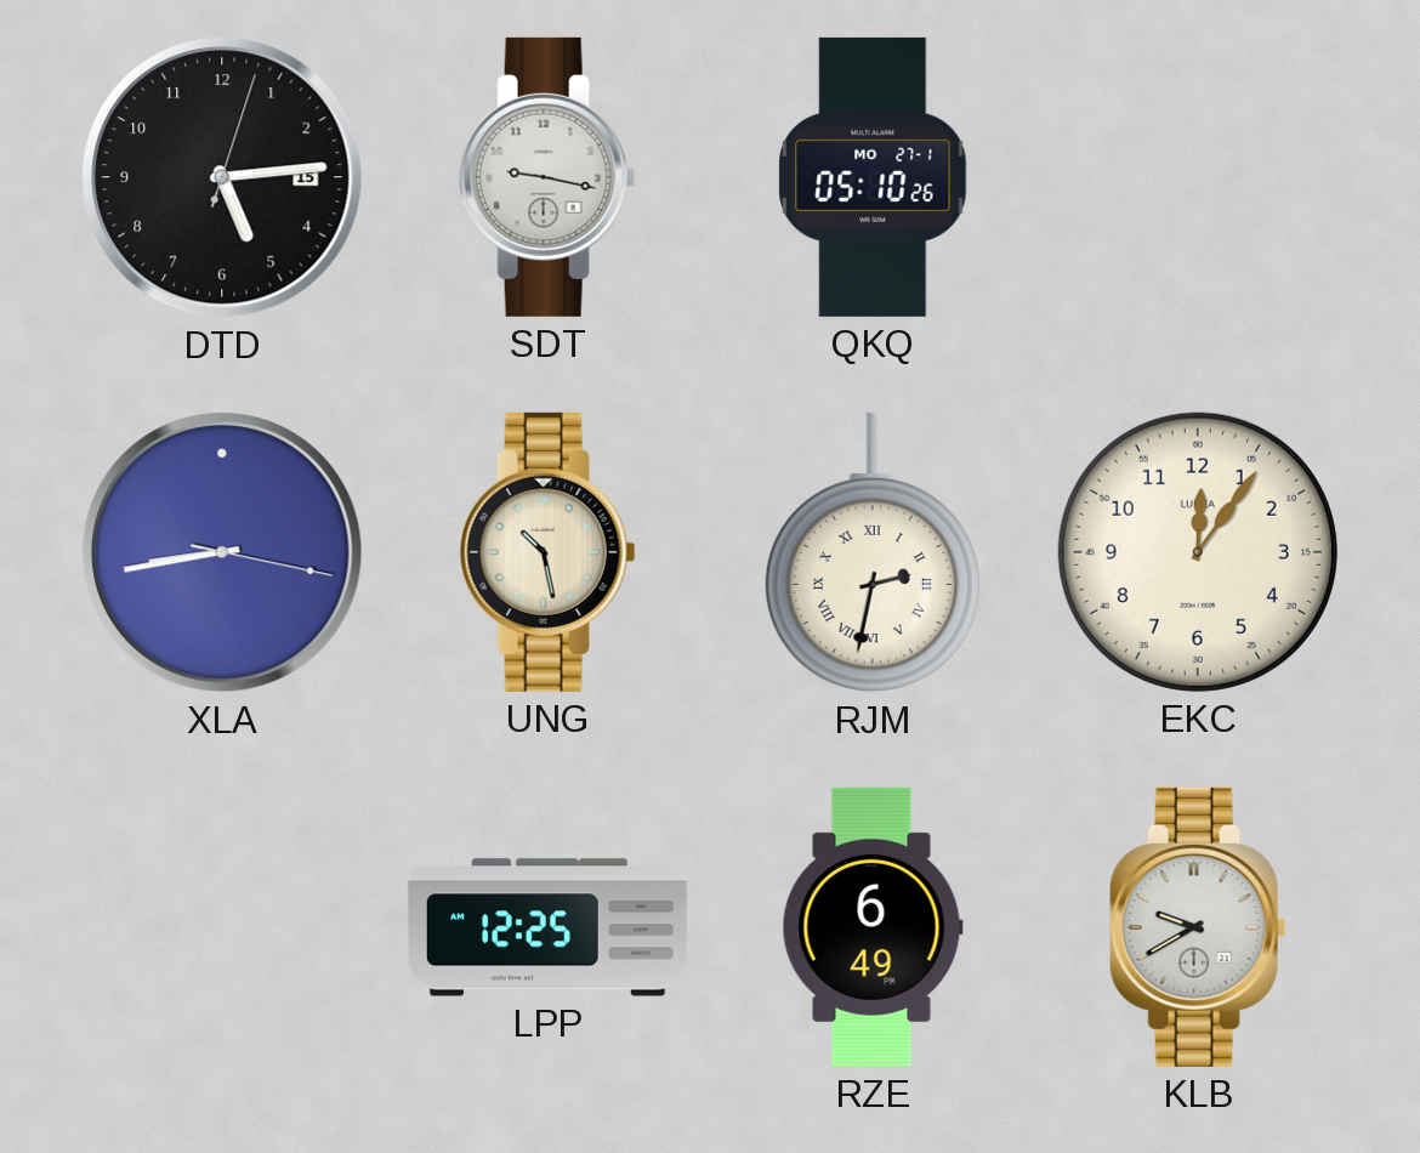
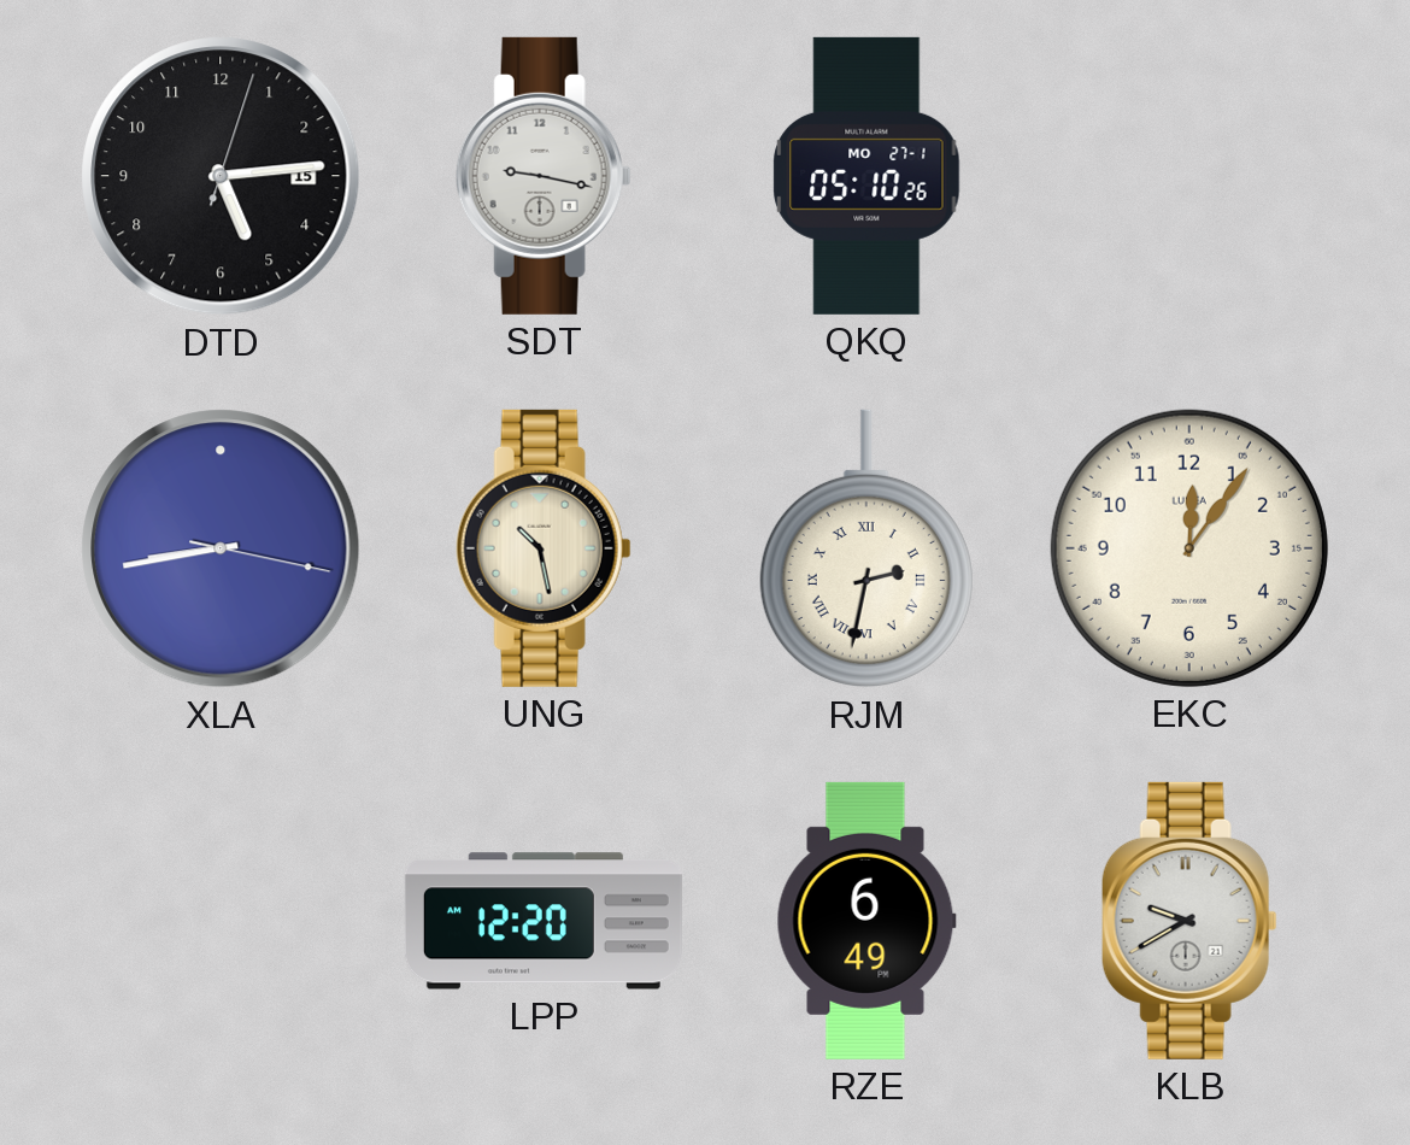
LPP: 12:25 -> 12:20
